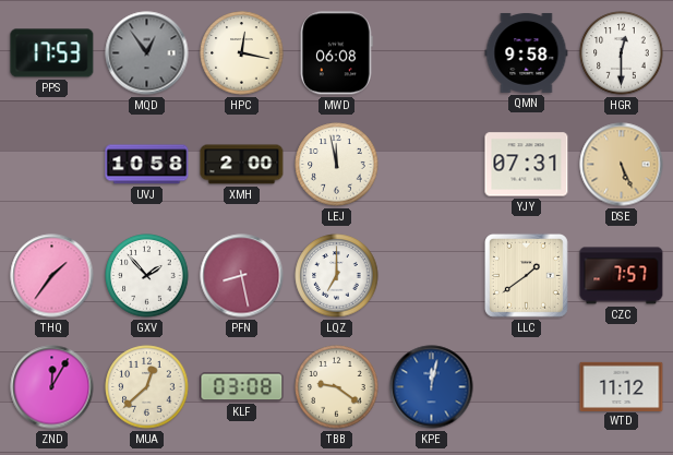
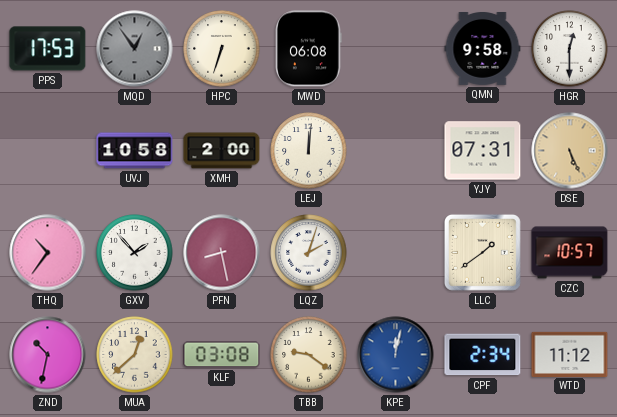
HPC: 12:17 -> 6:33
LEJ: 11:58 -> 12:01
THQ: 1:36 -> 10:36
LQZ: 7:00 -> 2:03
CZC: 7:57 -> 10:57
ZND: 12:05 -> 10:32
CPF: none -> 2:34
